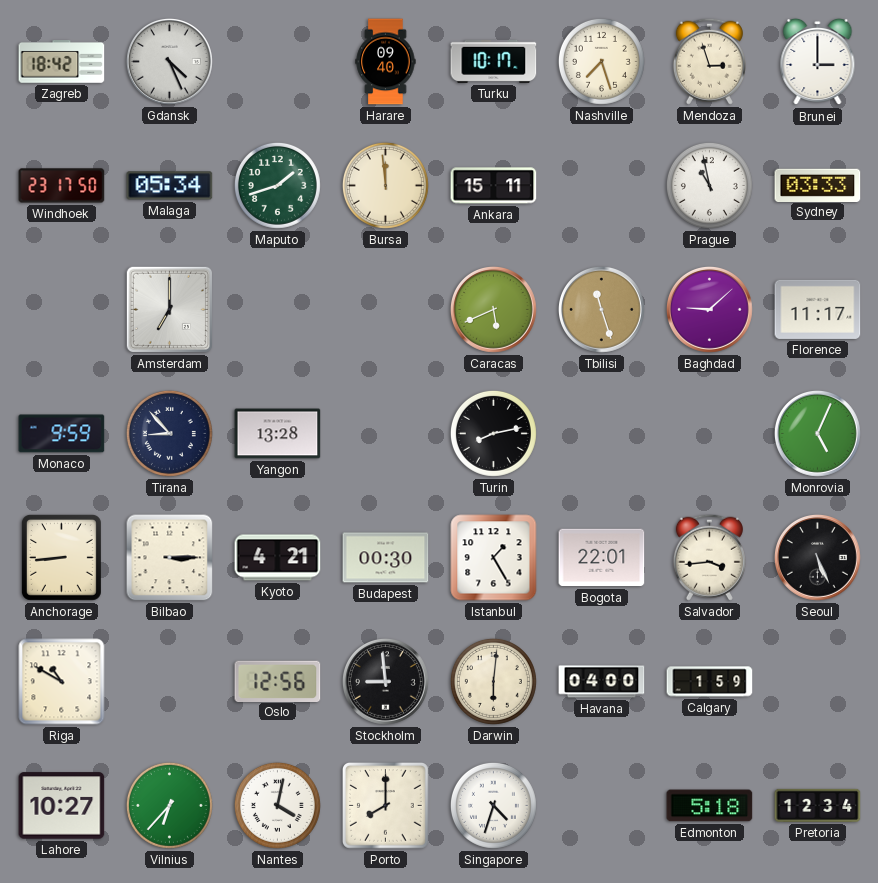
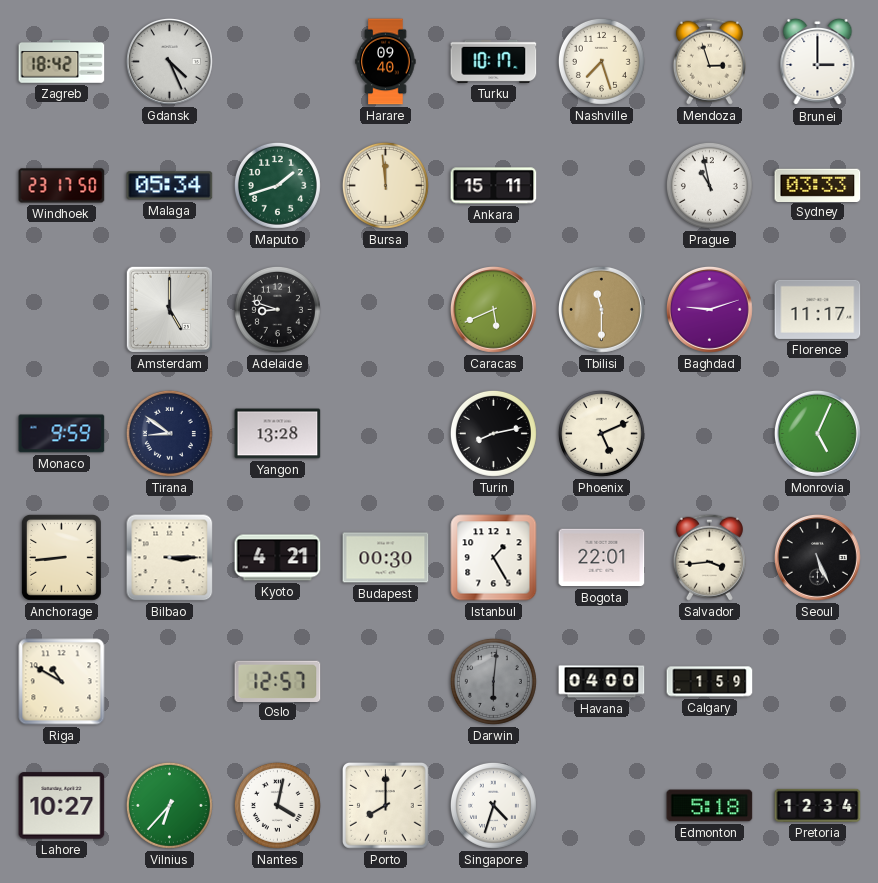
Amsterdam: 7:00 -> 5:00
Adelaide: none -> 8:48
Tbilisi: 11:27 -> 11:30
Baghdad: 9:08 -> 9:12
Tirana: 8:53 -> 8:51
Phoenix: none -> 5:11
Oslo: 12:56 -> 12:57
Stockholm: 8:59 -> none
Darwin dial: cream -> grey
